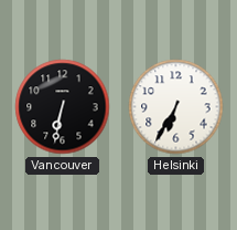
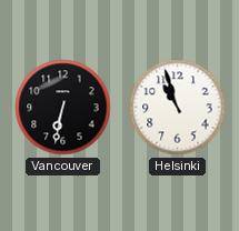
Helsinki: 6:35 -> 10:57
